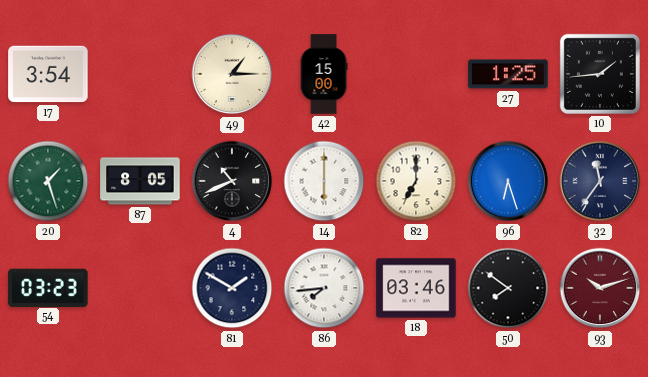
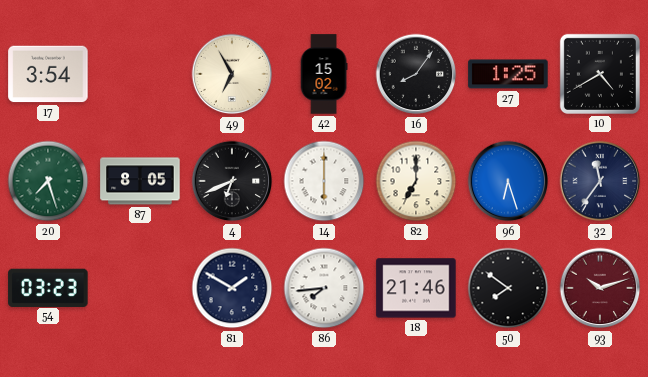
49: 1:15 -> 6:55
42: 15:00 -> 15:02
16: none -> 8:06
10: 1:44 -> 4:40
20: 1:27 -> 7:27
4: 10:41 -> 6:41
18: 03:46 -> 21:46
